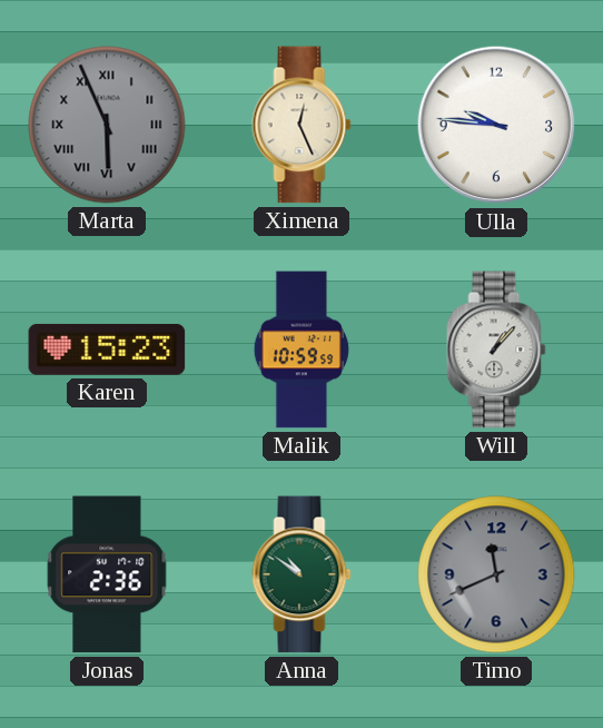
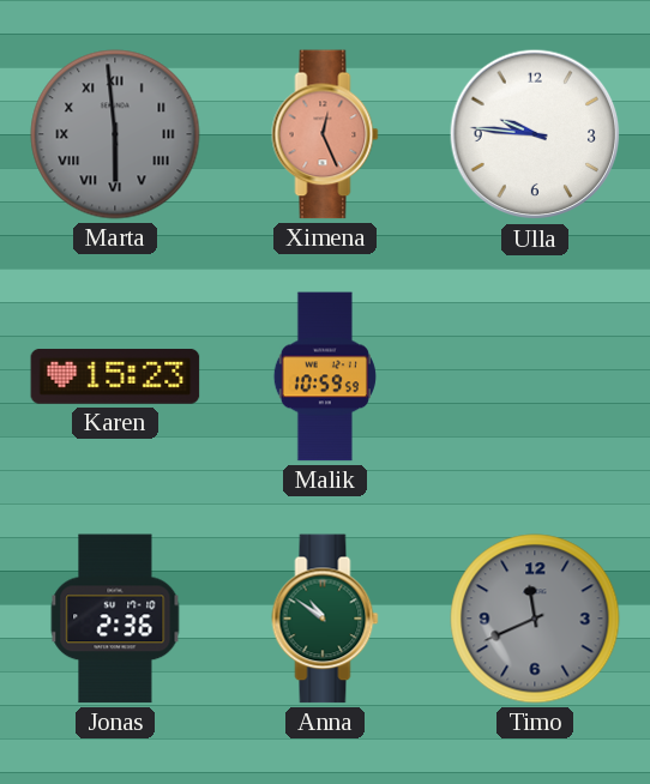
Marta: 5:56 -> 5:59
Ximena dial: cream -> salmon
Will: 1:07 -> none
